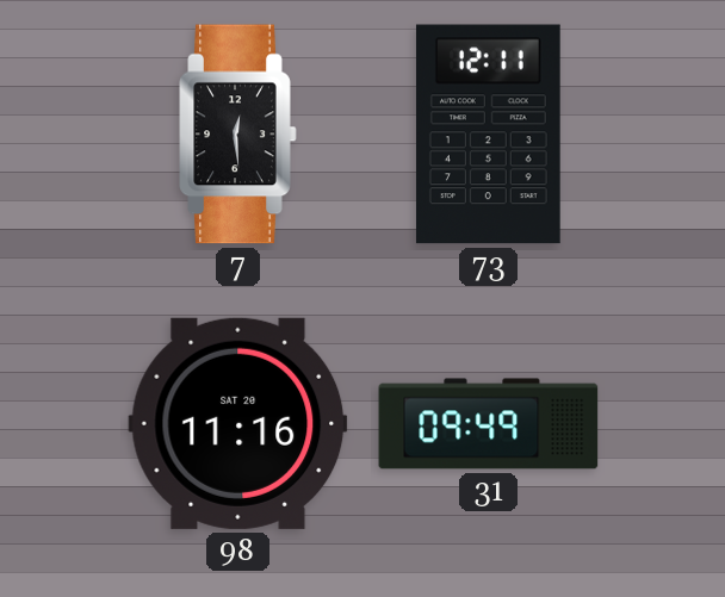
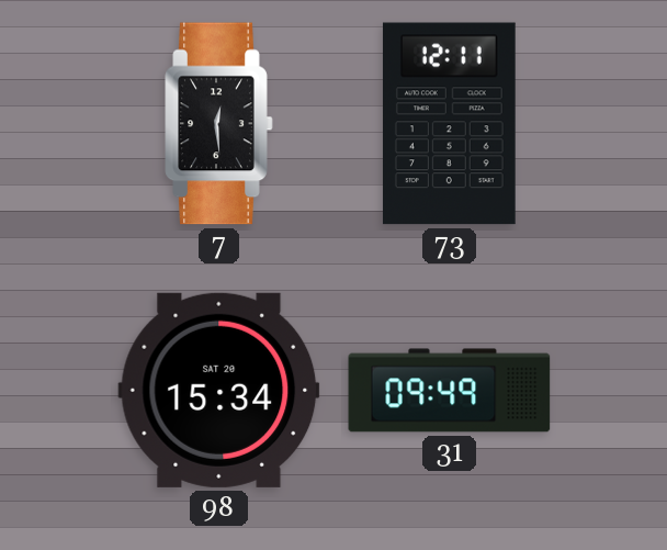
98: 11:16 -> 15:34
